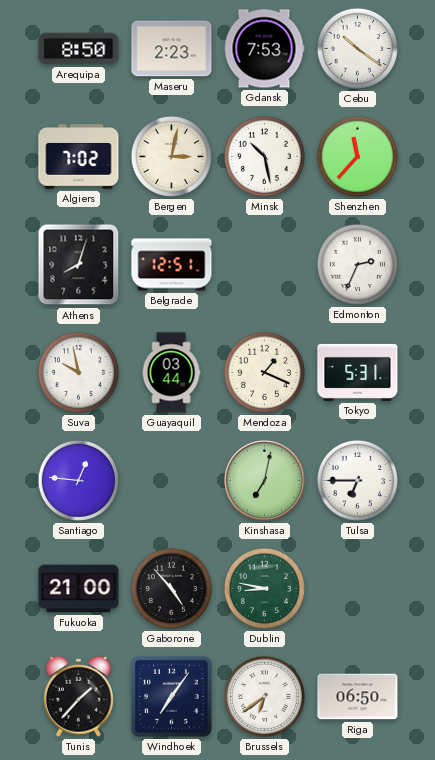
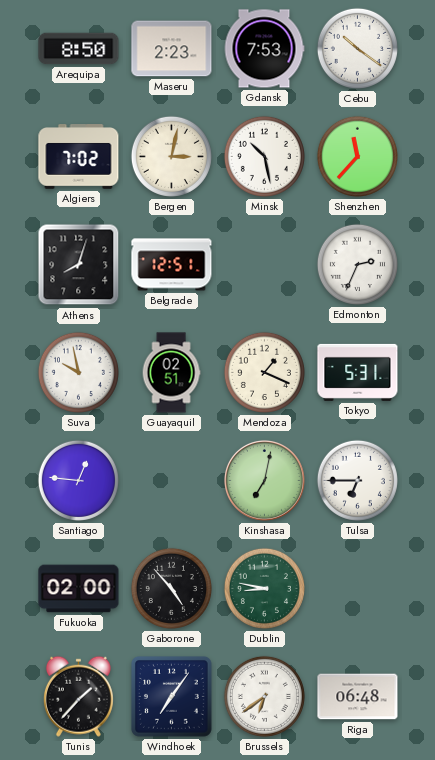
Guayaquil: 03:44 -> 02:51
Fukuoka: 21:00 -> 02:00
Riga: 06:50 -> 06:48
